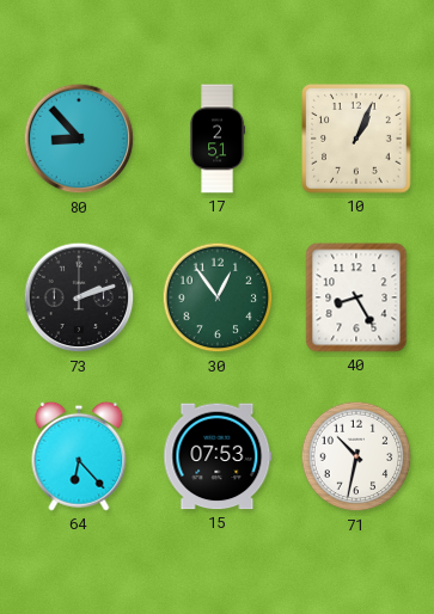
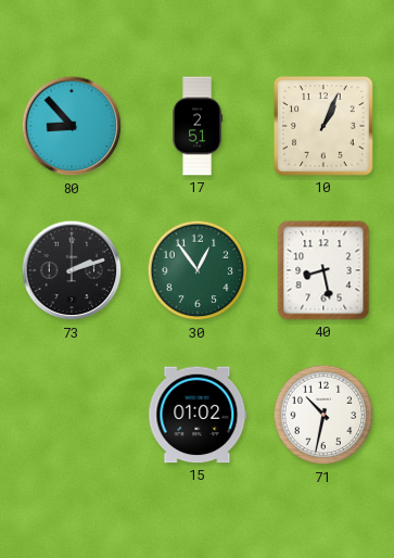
40: 8:25 -> 8:28
64: 6:23 -> none
15: 07:53 -> 01:02
